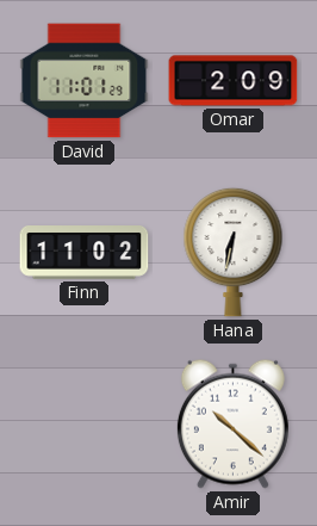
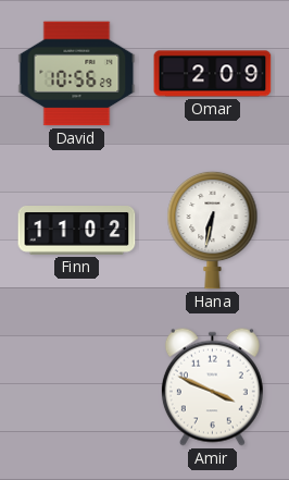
David: 11:01 -> 10:56
Amir: 10:22 -> 3:49
